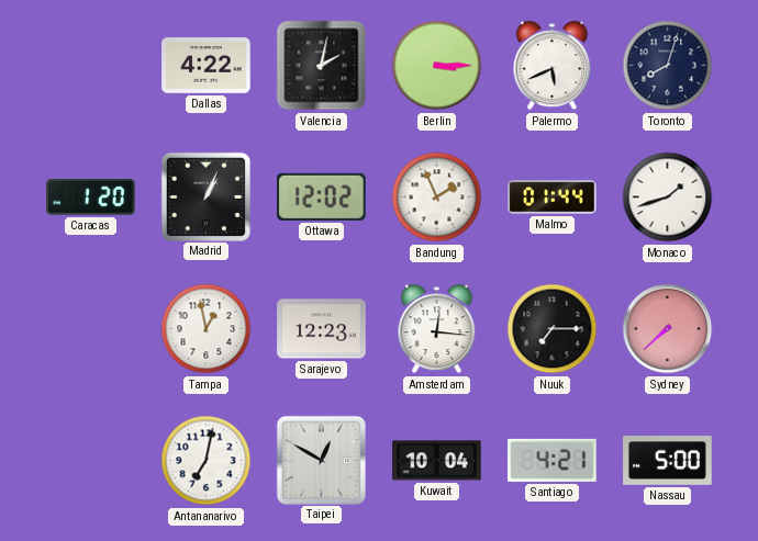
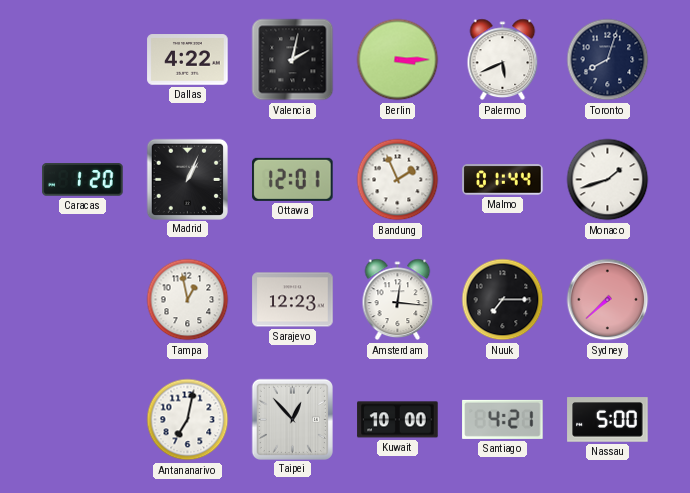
Ottawa: 12:02 -> 12:01
Taipei: 12:50 -> 12:53
Kuwait: 10:04 -> 10:00
